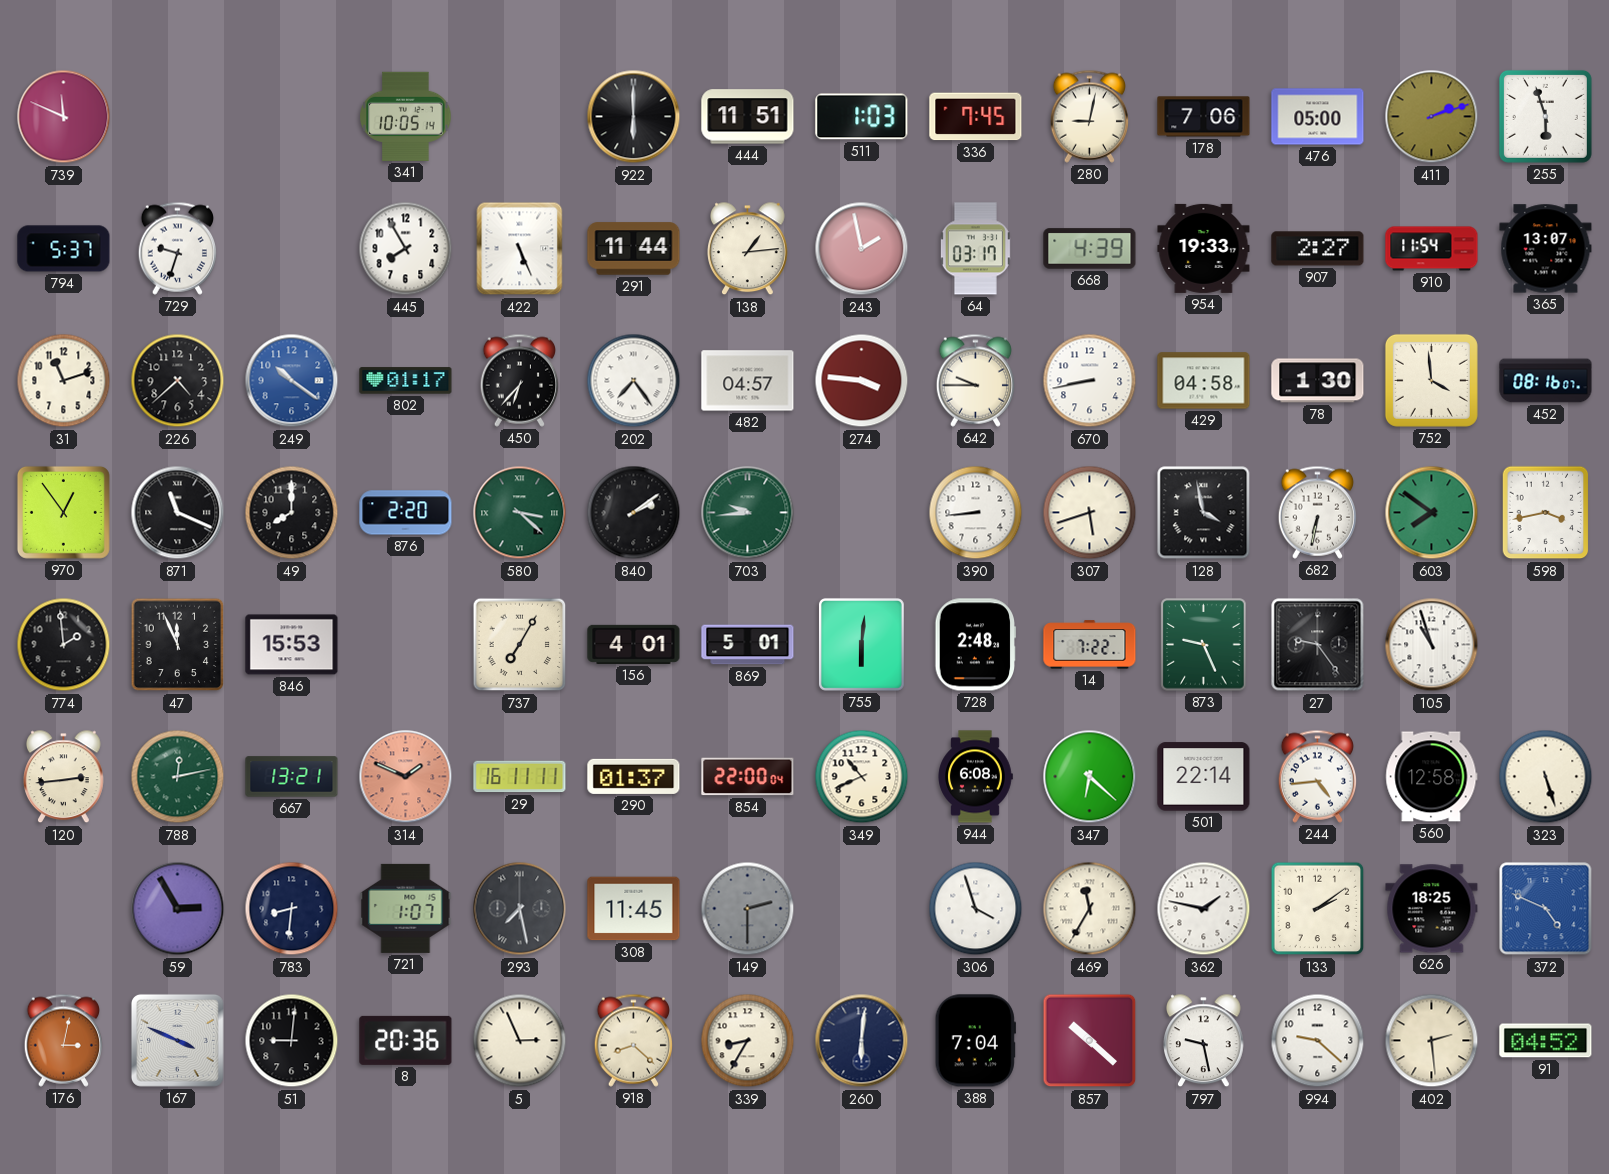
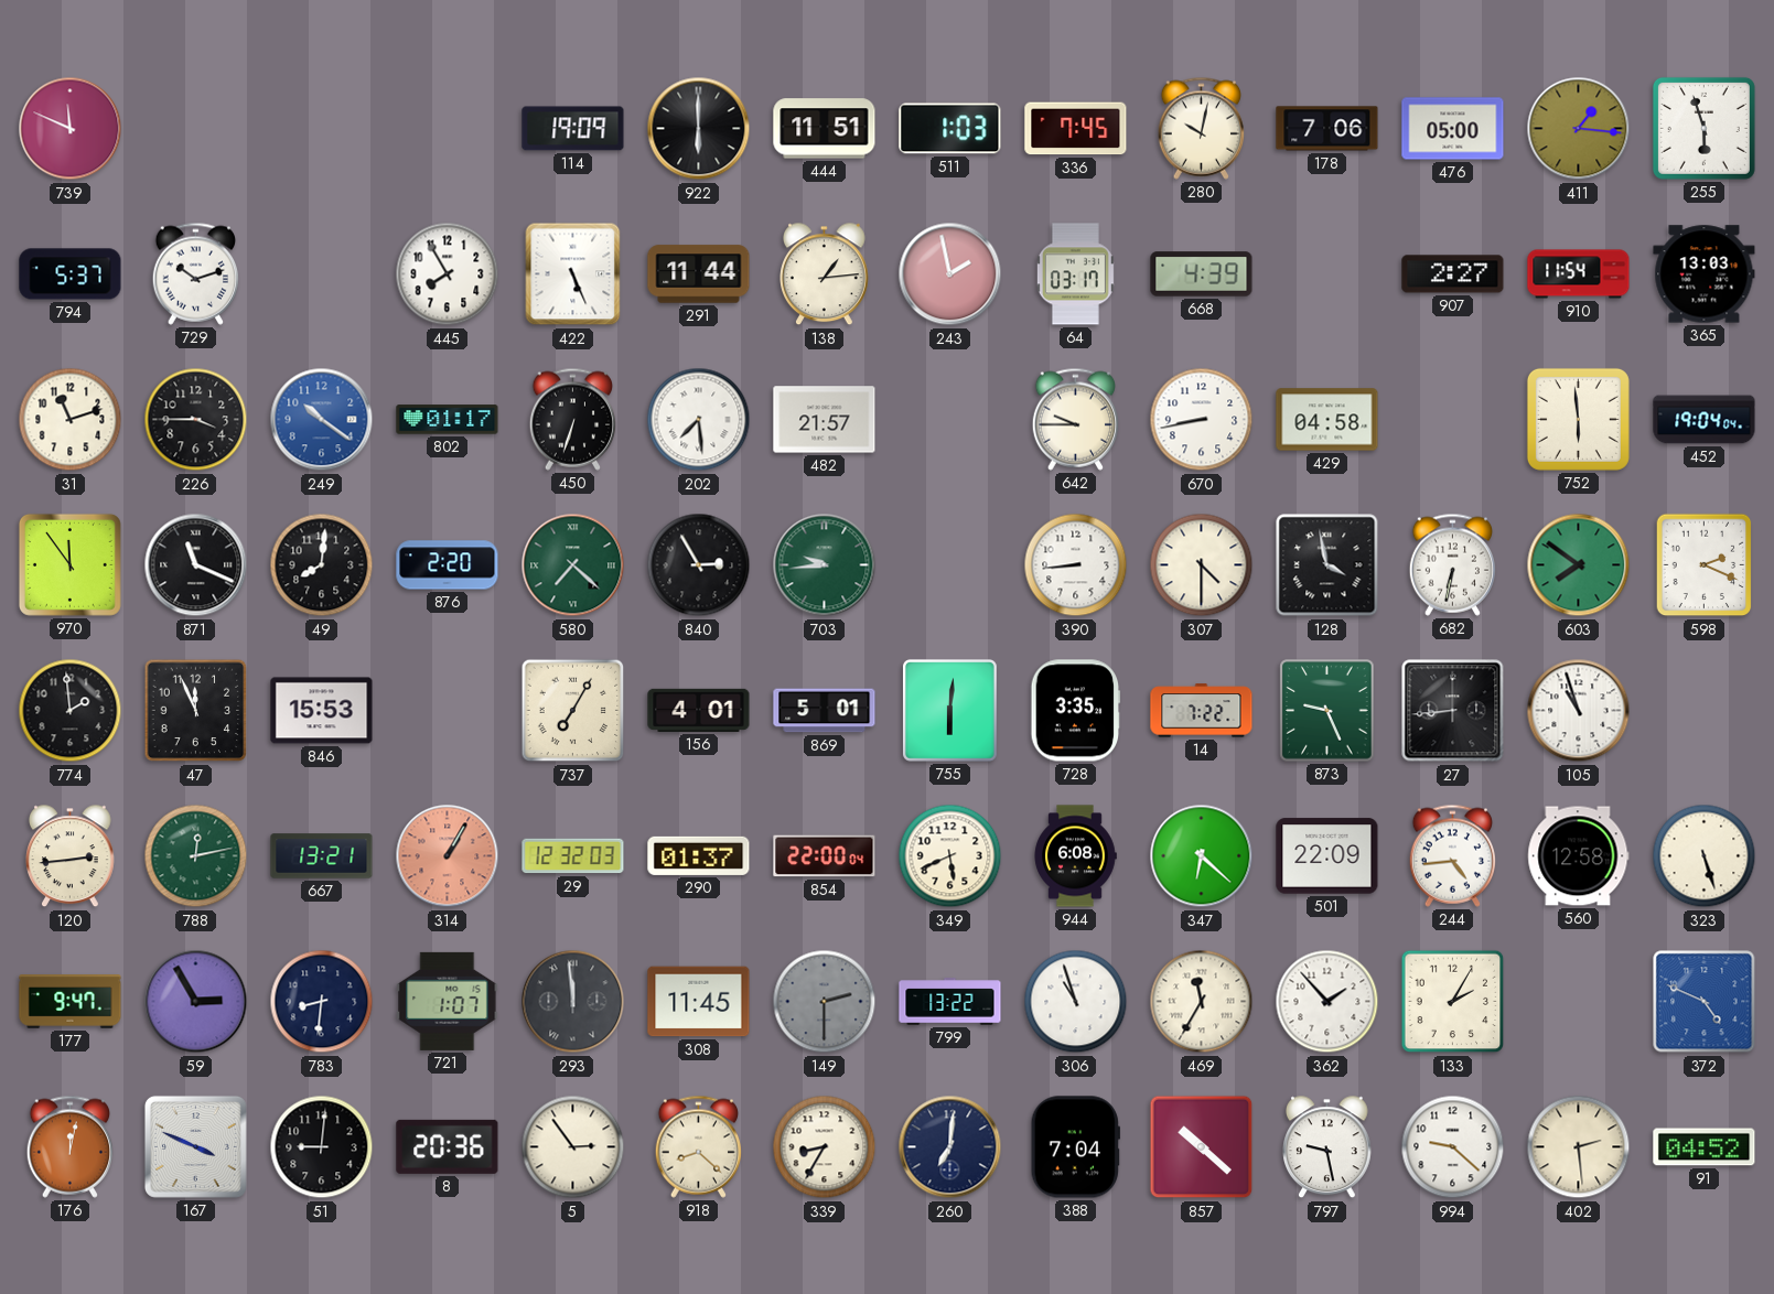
341: 10:05 -> none
114: none -> 19:09
280: 9:02 -> 10:02
411: 2:12 -> 1:16
729: 9:33 -> 10:12
954: 19:33 -> none
365: 13:07 -> 13:03
226: 4:38 -> 3:45
450: 6:37 -> 6:33
202: 7:24 -> 7:29
482: 04:57 -> 21:57
274: 3:46 -> none
78: 1:30 -> none
752: 3:59 -> 5:59
452: 08:16 -> 19:04
970: 12:54 -> 11:54
49: 8:00 -> 8:01
580: 3:22 -> 7:22
840: 2:09 -> 2:55
307: 5:42 -> 4:30
598: 3:43 -> 2:19
728: 2:48 -> 3:35
27: 9:24 -> 8:44
314: 1:49 -> 1:05
29: 16:11 -> 12:32
349: 10:41 -> 5:41
501: 22:14 -> 22:09
177: none -> 9:47
293: 7:28 -> 11:59
799: none -> 13:22
306: 3:57 -> 10:57
362: 1:47 -> 1:53
133: 2:09 -> 2:05
626: 18:25 -> none
176: 3:02 -> 12:02
5: 2:56 -> 2:54
260: 6:01 -> 7:01
